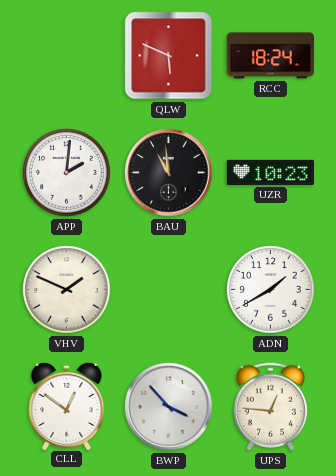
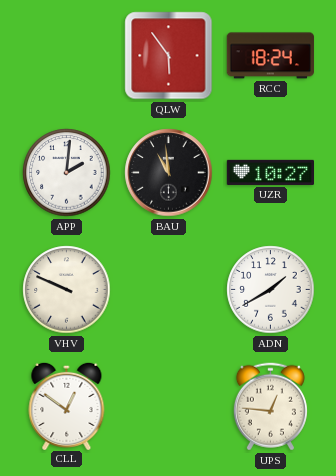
QLW: 5:49 -> 5:54
UZR: 10:23 -> 10:27
VHV: 1:49 -> 9:49
BWP: 3:53 -> none
